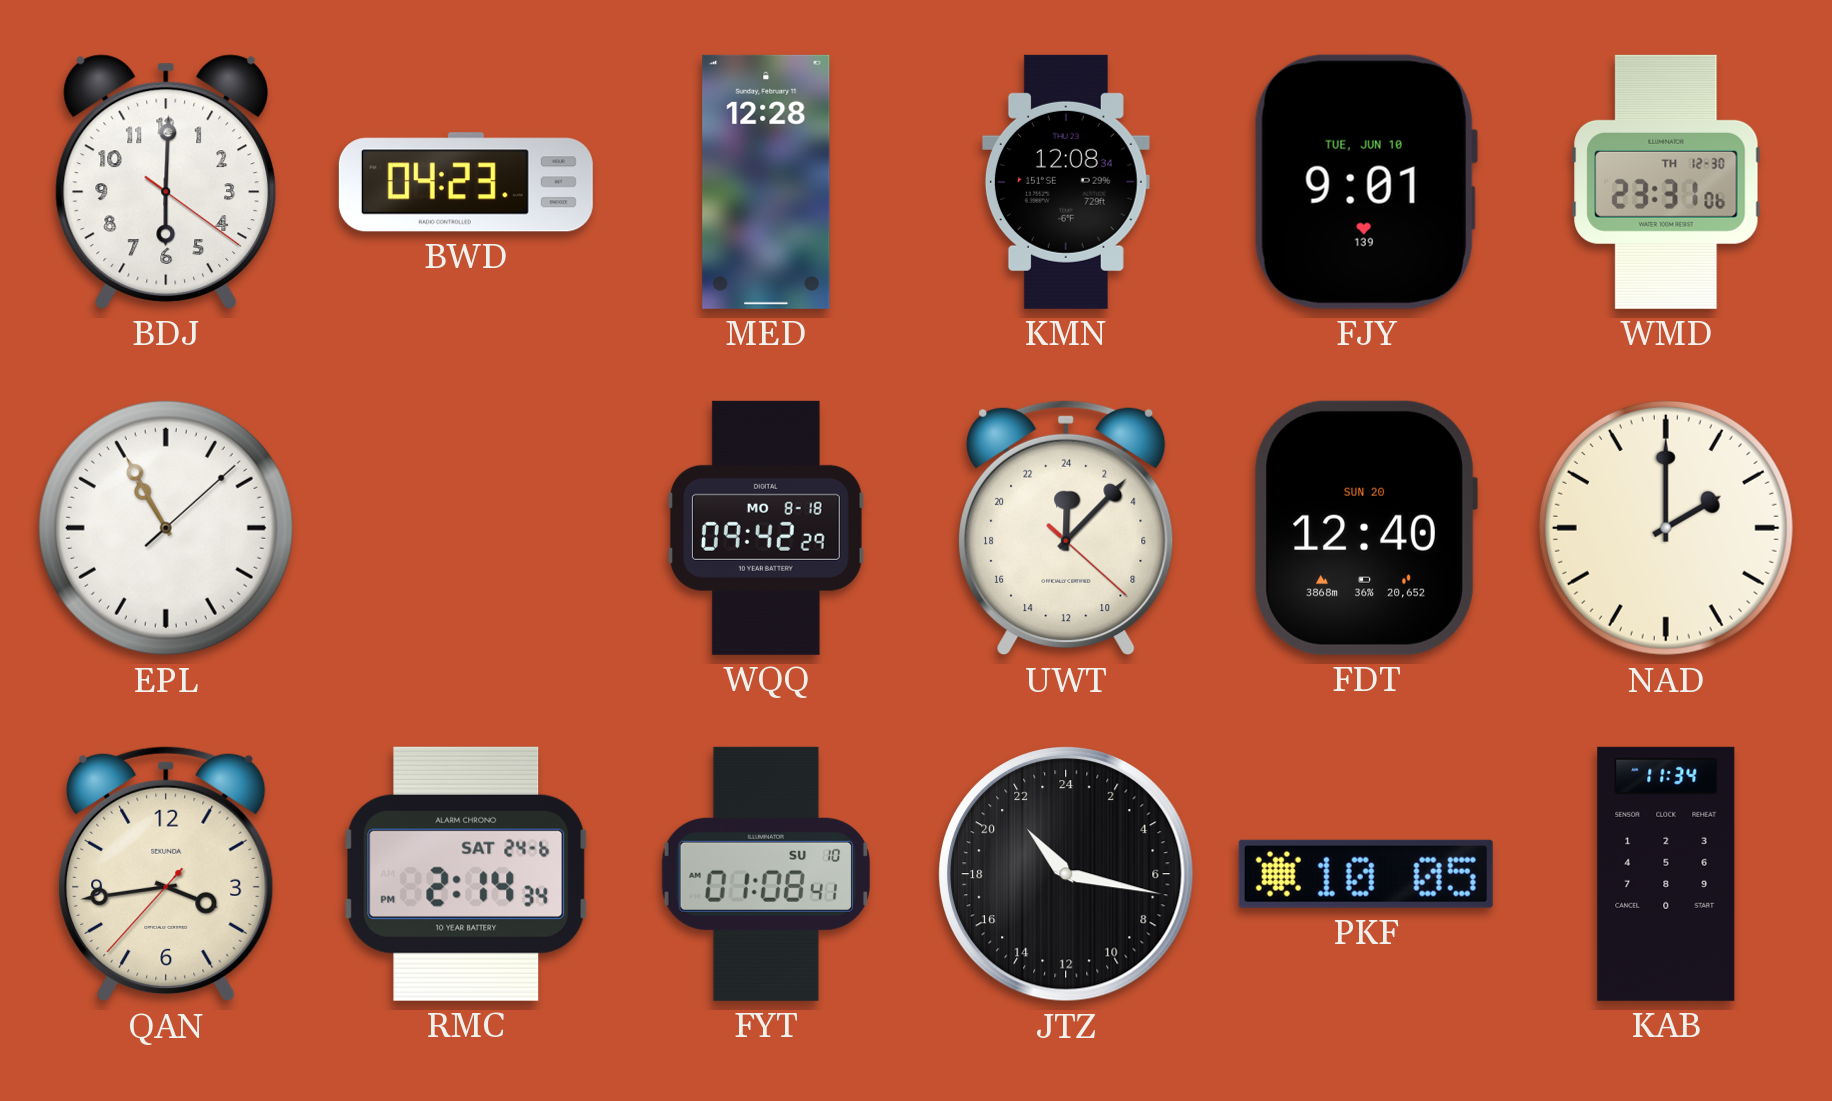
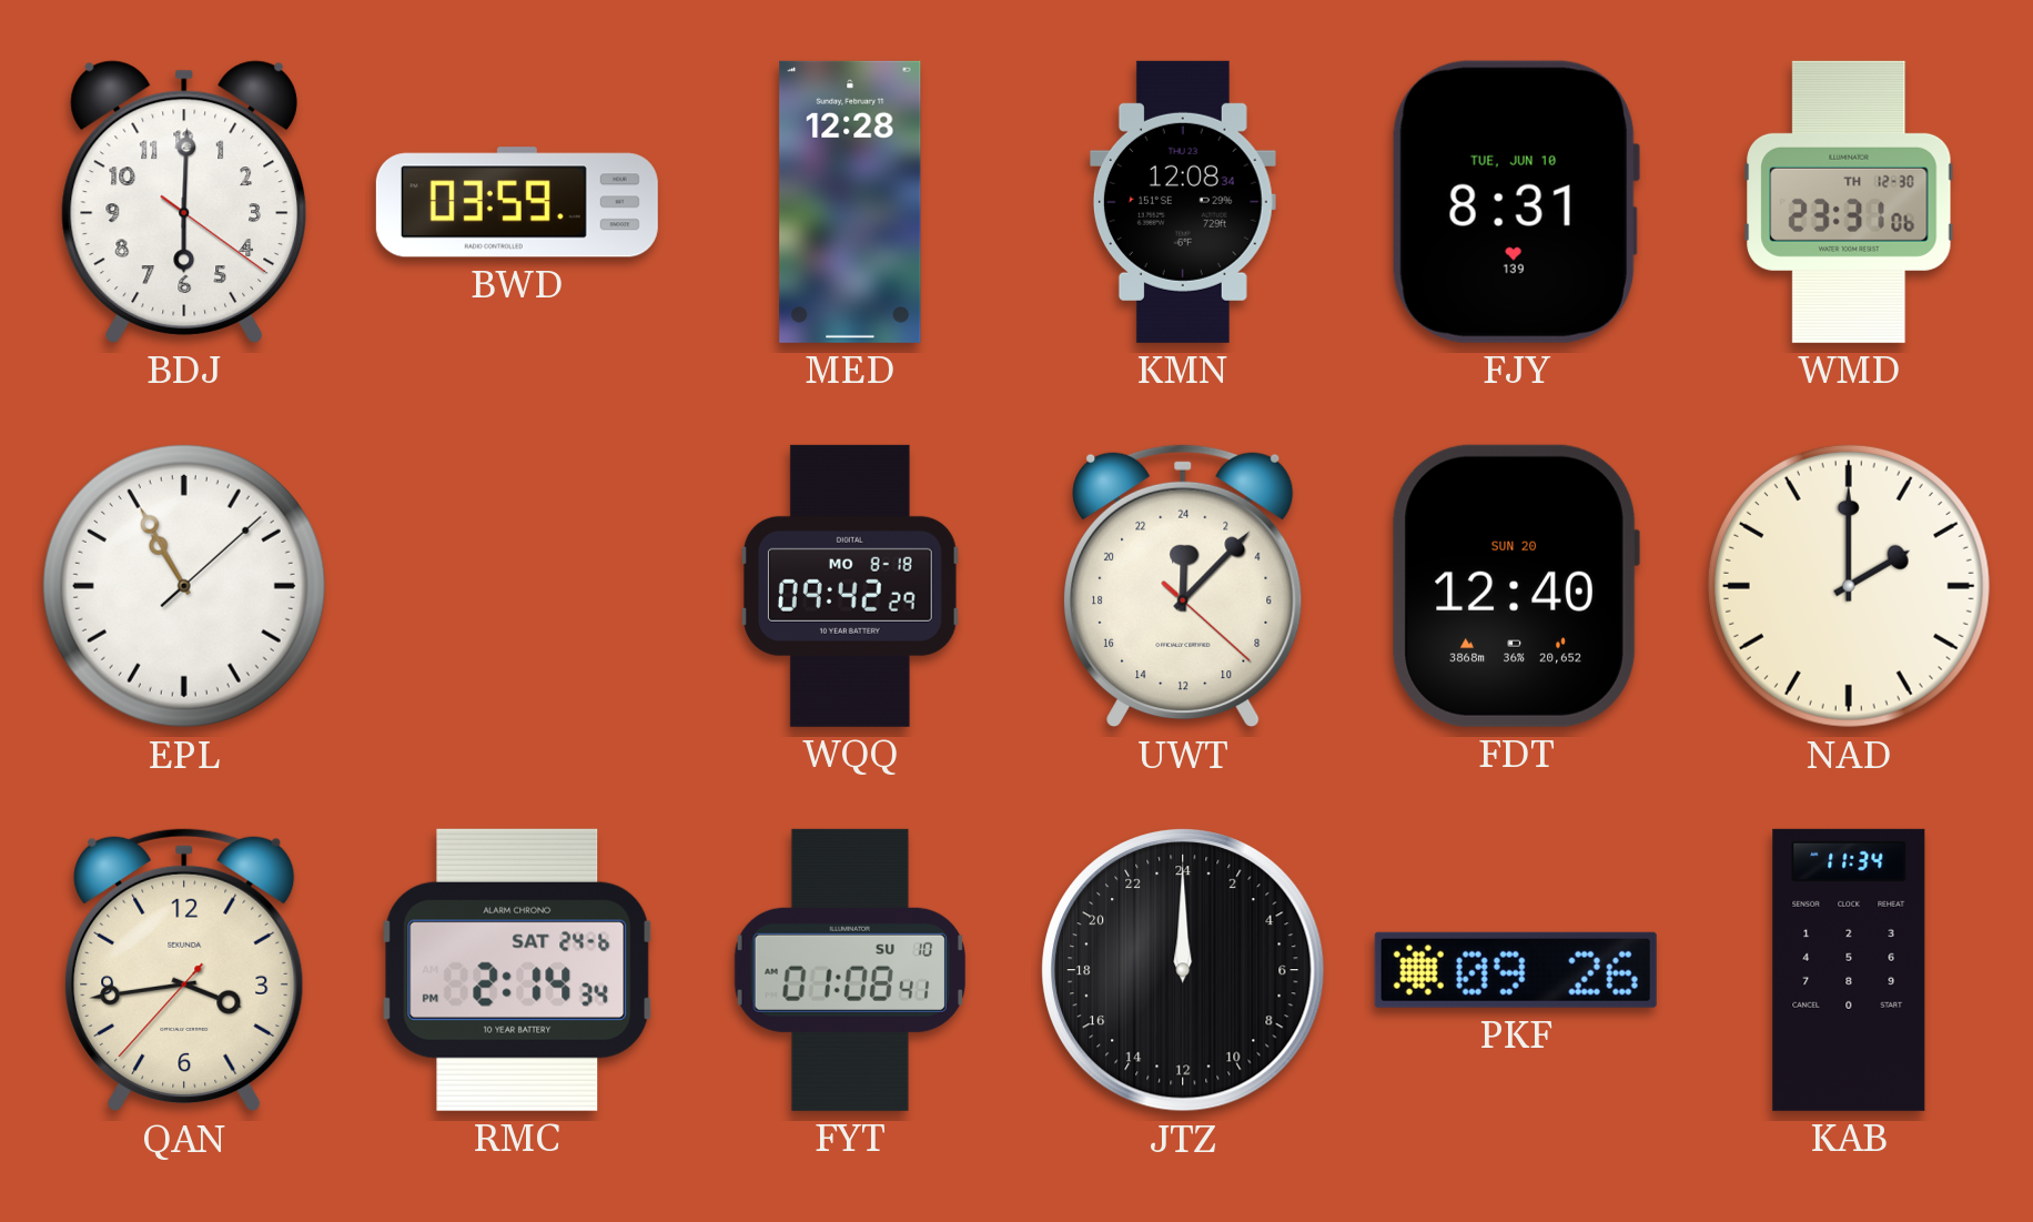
BWD: 04:23 -> 03:59
FJY: 9:01 -> 8:31
JTZ: 21:17 -> 0:00
PKF: 10:05 -> 09:26
